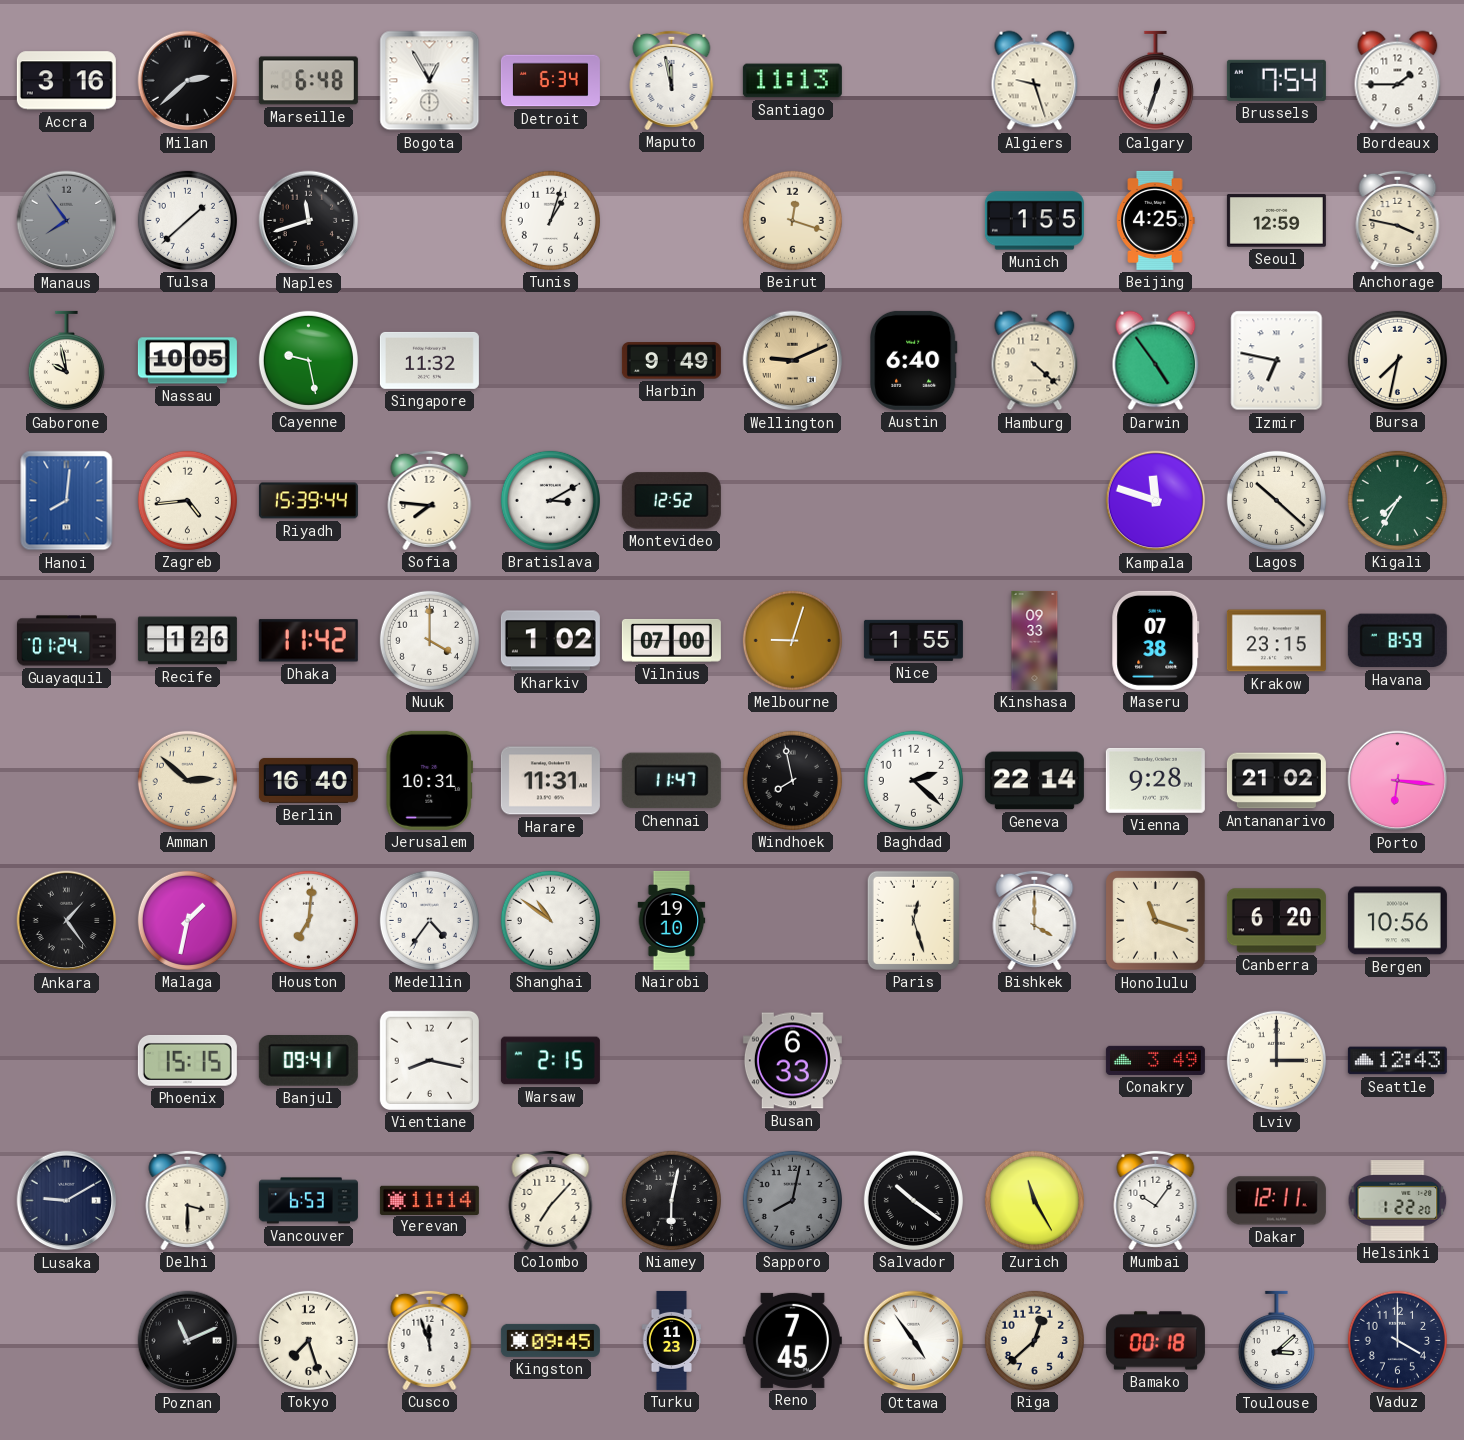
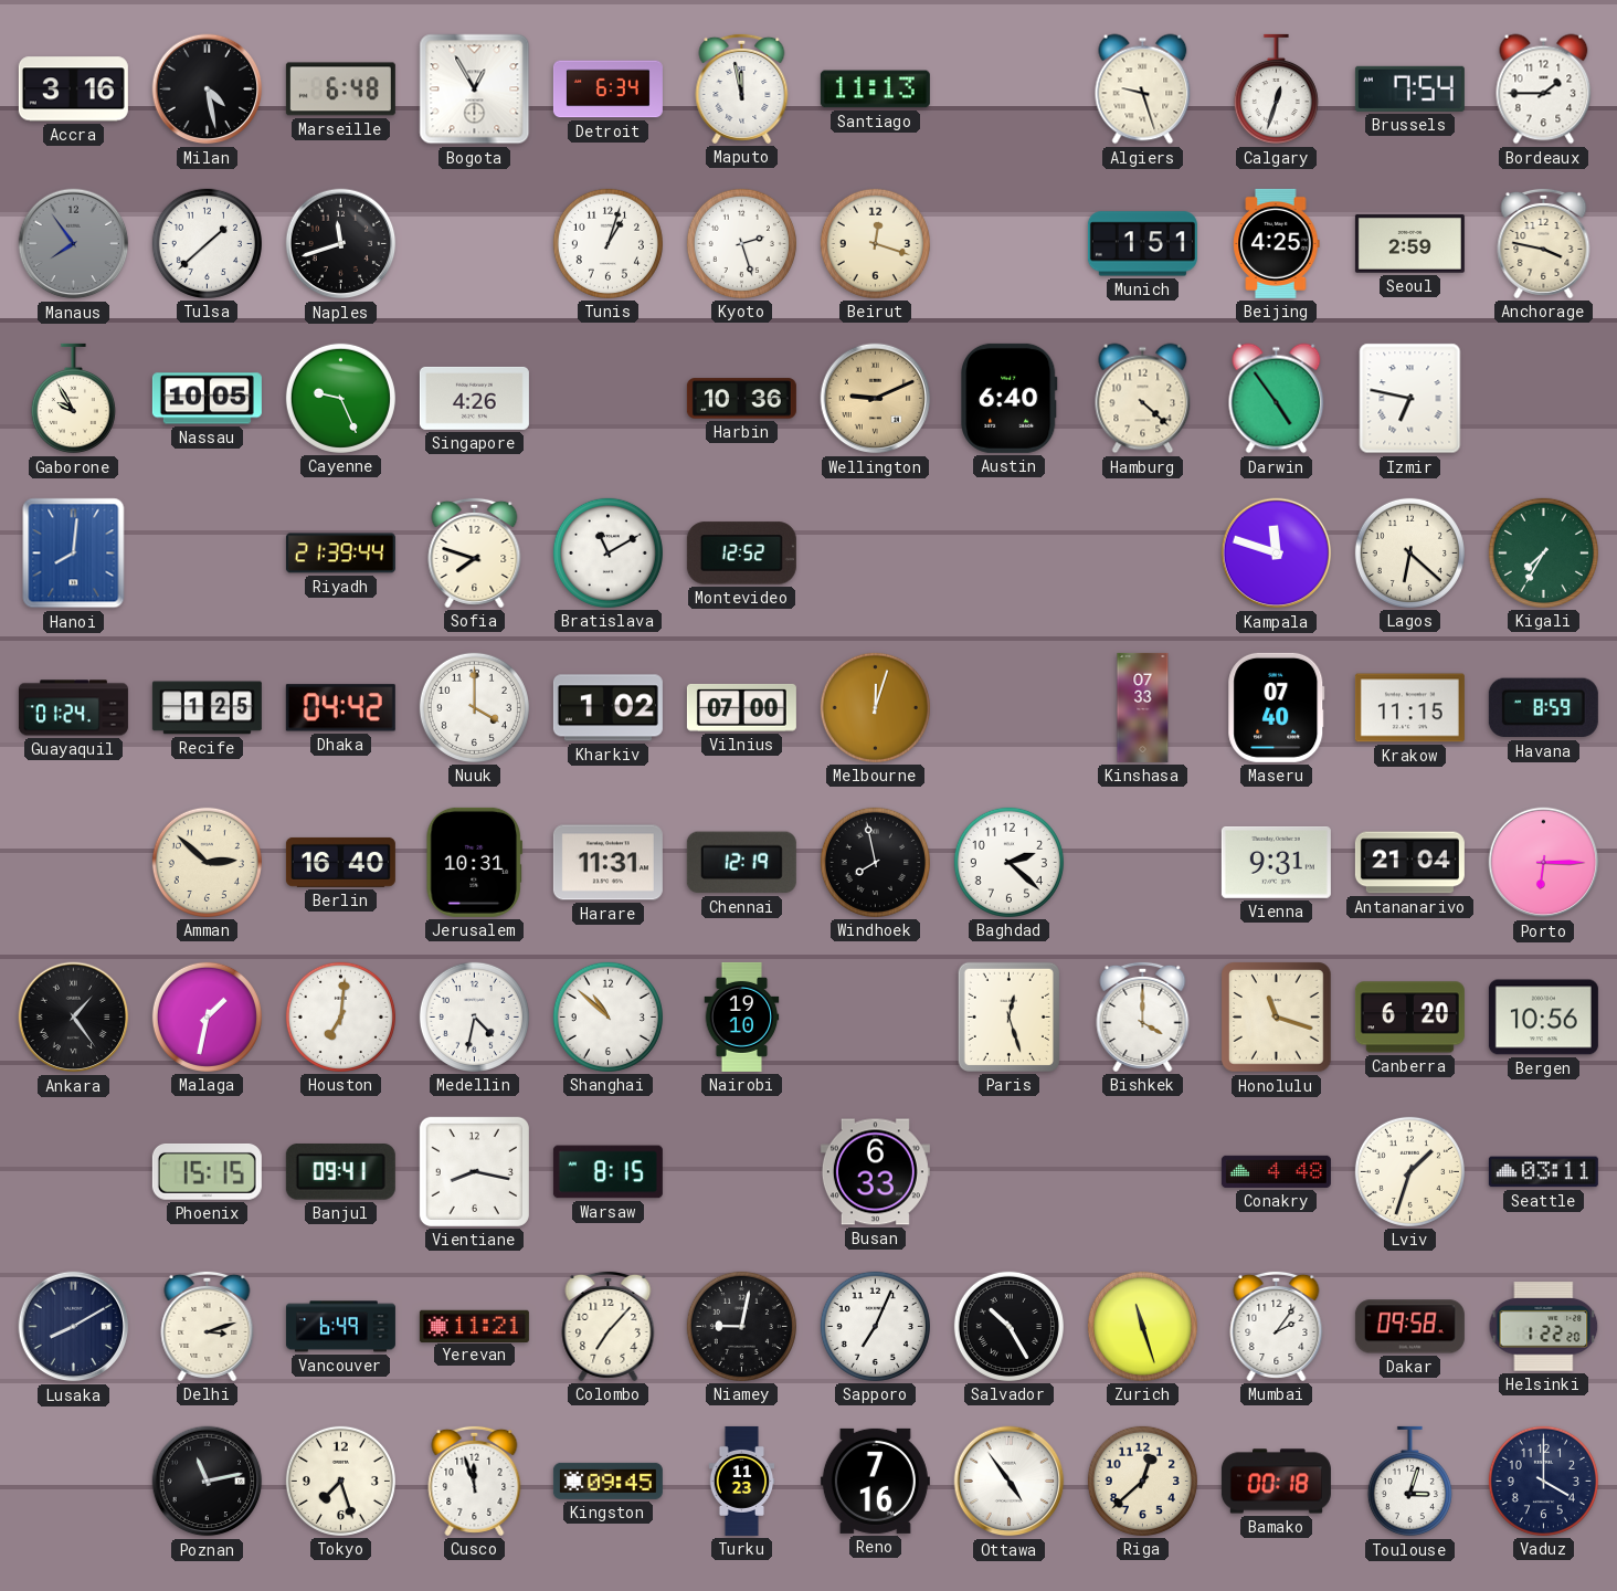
Milan: 2:38 -> 4:28
Kyoto: none -> 2:27
Munich: 1:55 -> 1:51
Seoul: 12:59 -> 2:59
Gaborone: 9:58 -> 9:55
Cayenne: 9:28 -> 9:26
Singapore: 11:32 -> 4:26
Harbin: 9:49 -> 10:36
Bursa: 7:32 -> none
Zagreb: 4:44 -> none
Riyadh: 15:39 -> 21:39
Sofia: 7:46 -> 7:48
Bratislava: 3:10 -> 11:10
Lagos: 10:22 -> 6:22
Recife: 1:26 -> 1:25
Dhaka: 11:42 -> 04:42
Melbourne: 9:03 -> 12:03
Nice: 1:55 -> none
Kinshasa: 09:33 -> 07:33
Maseru: 07:38 -> 07:40
Krakow: 23:15 -> 11:15
Chennai: 11:47 -> 12:19
Geneva: 22:14 -> none
Vienna: 9:28 -> 9:31
Antananarivo: 21:02 -> 21:04
Porto: 6:16 -> 6:15
Medellin: 4:36 -> 4:32
Shanghai: 10:51 -> 10:52
Warsaw: 2:15 -> 8:15
Conakry: 3:49 -> 4:48
Lviv: 3:00 -> 1:33
Seattle: 12:43 -> 03:11
Lusaka: 9:10 -> 8:10
Delhi: 3:30 -> 3:12
Vancouver: 6:53 -> 6:49
Yerevan: 11:14 -> 11:21
Niamey: 6:02 -> 9:02
Sapporo: 8:02 -> 7:04
Sapporo dial: grey -> white
Salvador: 10:21 -> 10:25
Zurich: 11:25 -> 11:27
Mumbai: 10:06 -> 2:06
Dakar: 12:11 -> 09:58
Poznan: 11:11 -> 11:13
Reno: 7:45 -> 7:16
Toulouse: 3:08 -> 3:03
